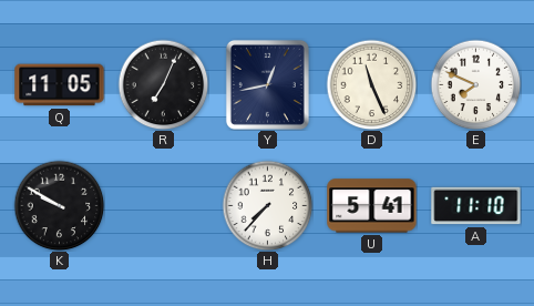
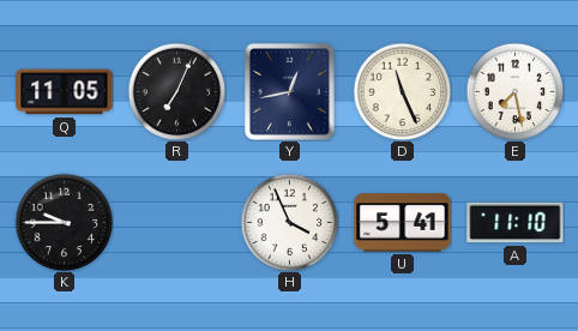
E: 7:49 -> 7:28
K: 9:50 -> 9:45
H: 7:37 -> 3:56
